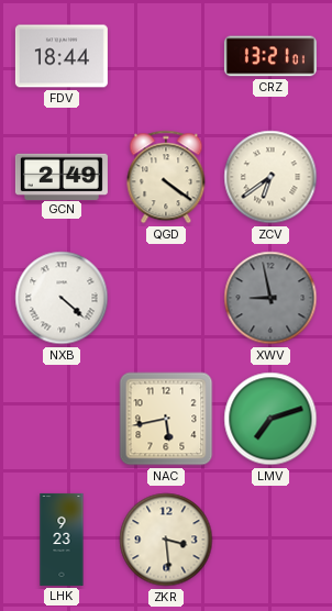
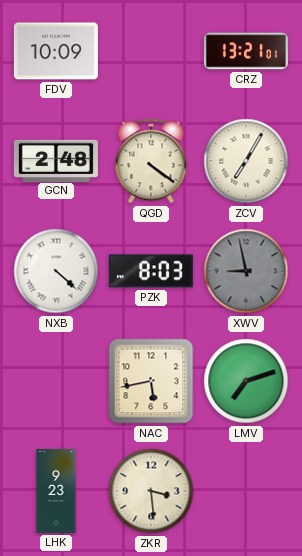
FDV: 18:44 -> 10:09
GCN: 2:49 -> 2:48
ZCV: 6:39 -> 7:05
PZK: none -> 8:03
